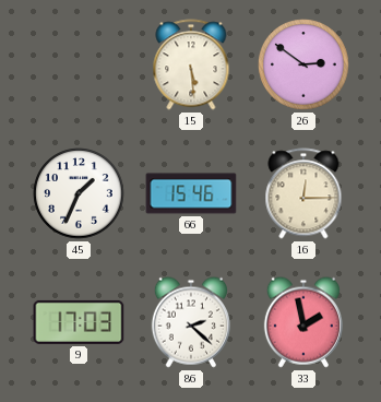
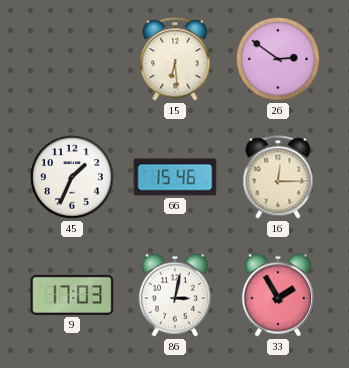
15: 5:29 -> 6:29
86: 2:22 -> 3:02
33: 1:58 -> 1:55
